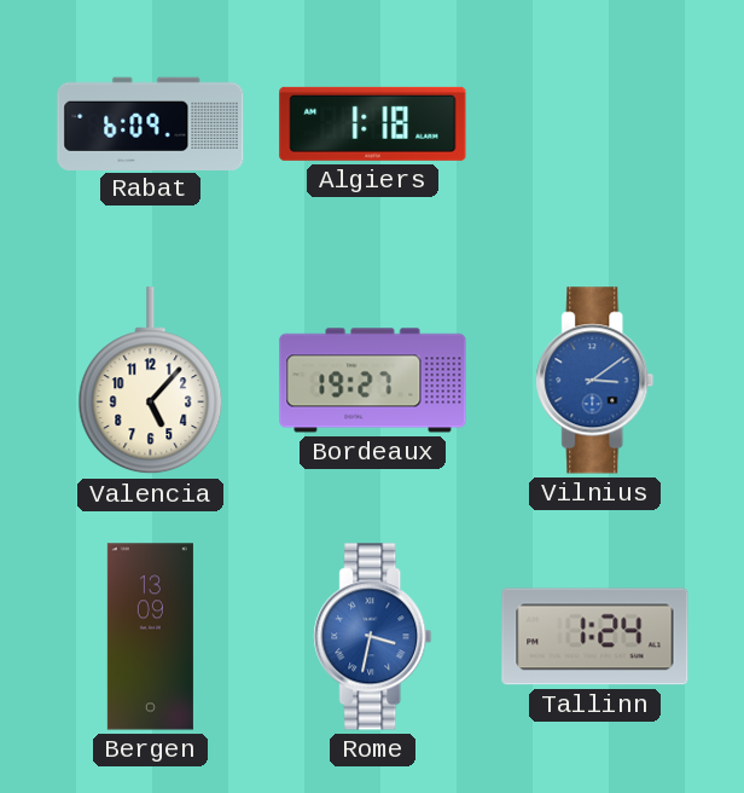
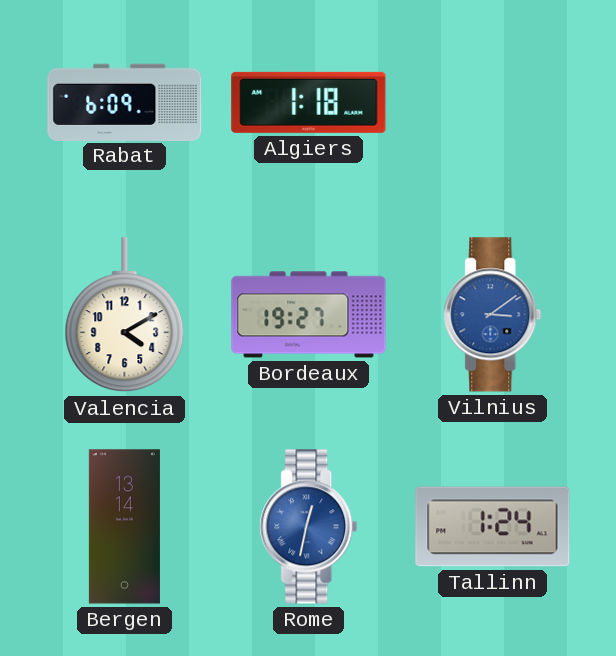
Valencia: 5:07 -> 4:10
Bergen: 13:09 -> 13:14
Rome: 3:32 -> 12:32
